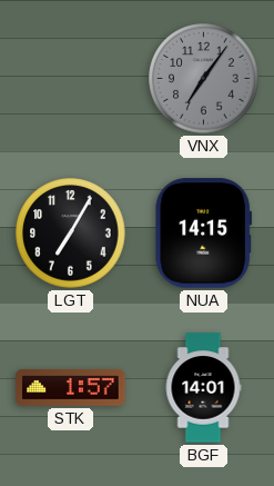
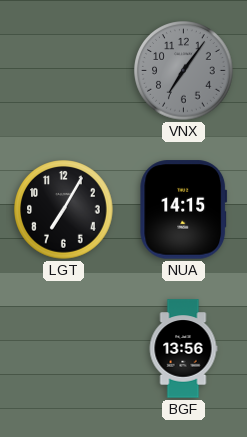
STK: 1:57 -> none
BGF: 14:01 -> 13:56
